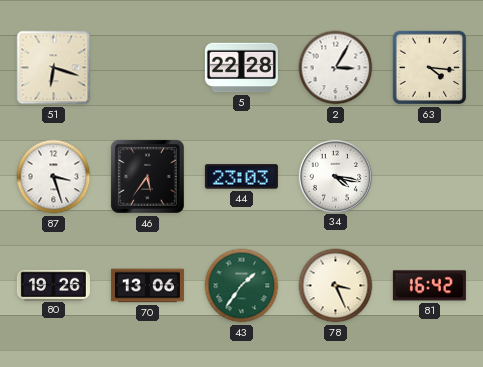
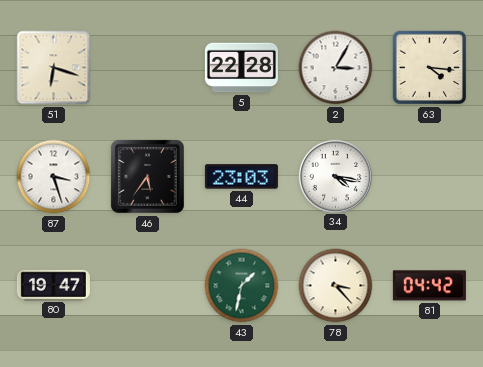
80: 19:26 -> 19:47
70: 13:06 -> none
43: 1:36 -> 1:32
78: 3:26 -> 3:23
81: 16:42 -> 04:42
